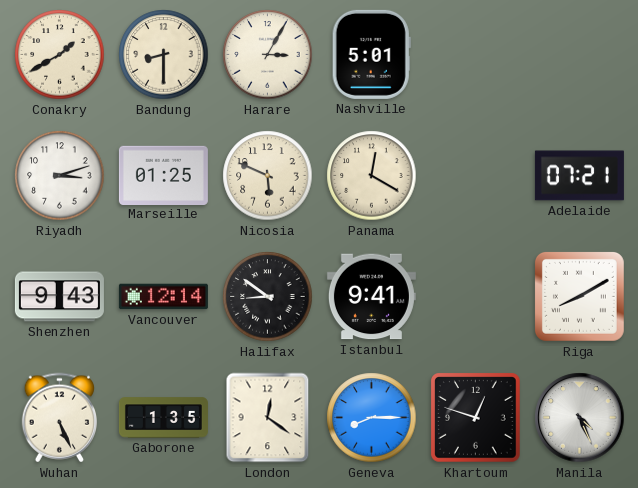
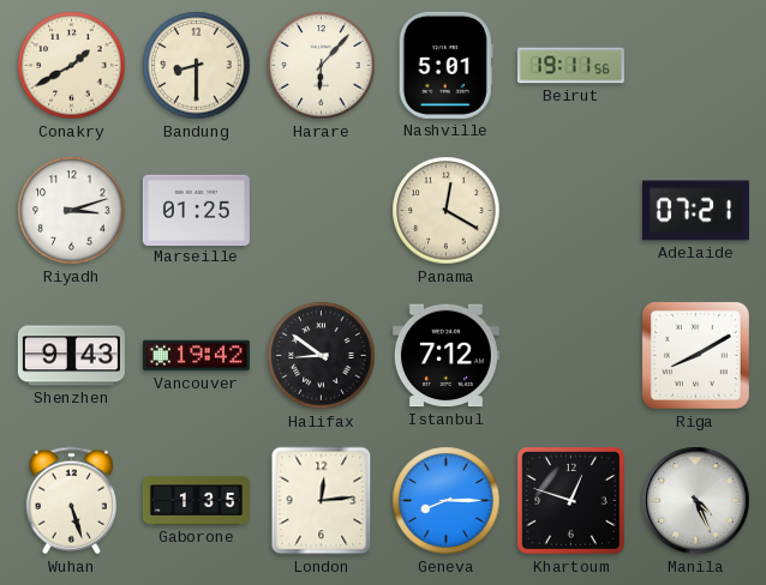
Harare: 3:05 -> 6:07
Beirut: none -> 19:11
Nicosia: 5:49 -> none
Vancouver: 12:14 -> 19:42
Istanbul: 9:41 -> 7:12
Wuhan: 5:26 -> 5:27
London: 12:21 -> 12:14
